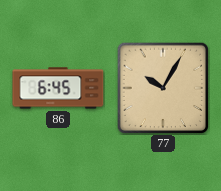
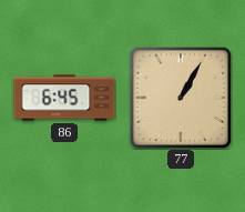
77: 10:05 -> 1:05
